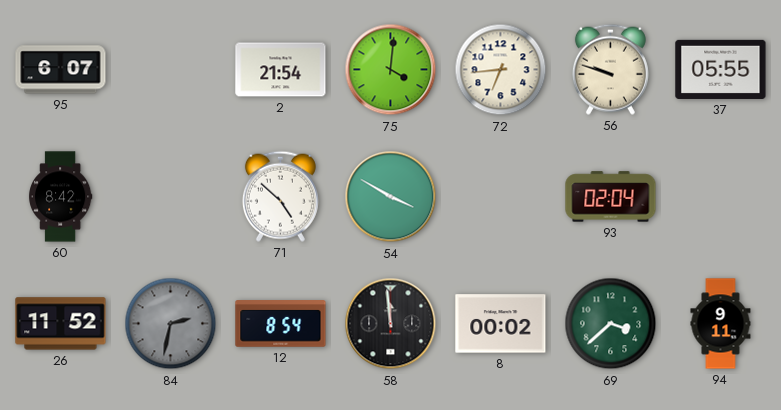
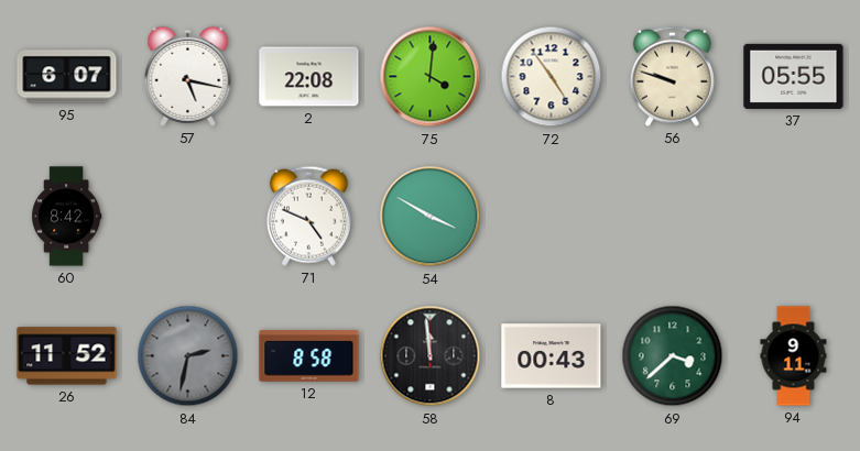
57: none -> 5:17
2: 21:54 -> 22:08
72: 6:44 -> 4:54
71: 4:52 -> 4:49
93: 02:04 -> none
12: 8:54 -> 8:58
8: 00:02 -> 00:43
